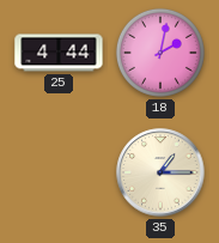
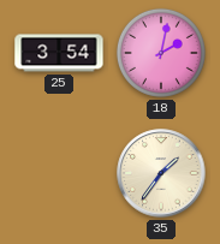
25: 4:44 -> 3:54
35: 1:15 -> 1:36
